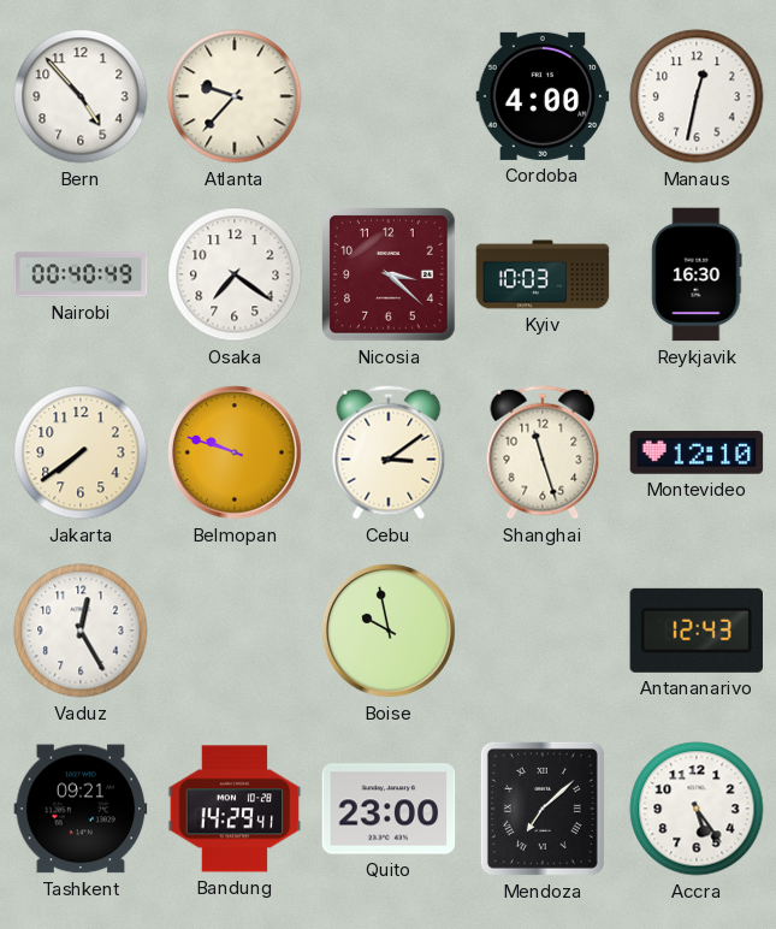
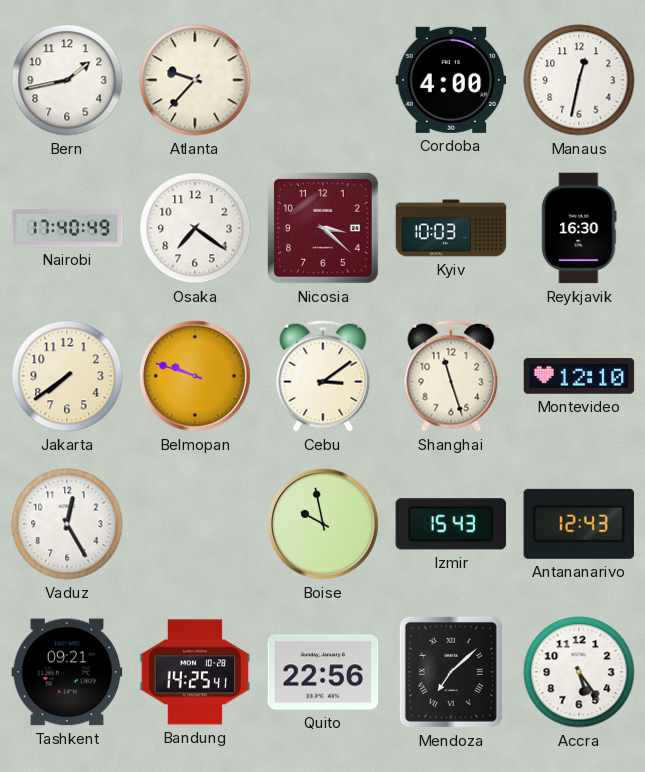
Bern: 4:53 -> 1:43
Nairobi: 00:40 -> 17:40
Izmir: none -> 15:43
Bandung: 14:29 -> 14:25
Quito: 23:00 -> 22:56
